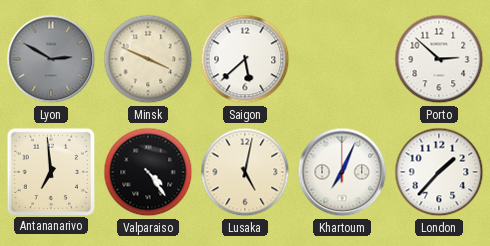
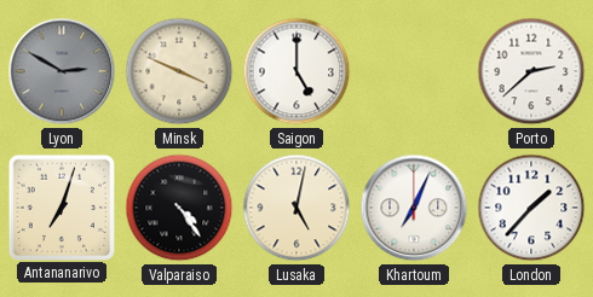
Saigon: 5:38 -> 5:00
Porto: 2:52 -> 2:38
Antananarivo: 6:59 -> 7:03
